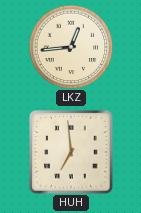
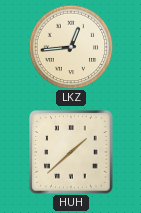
HUH: 6:59 -> 1:38
